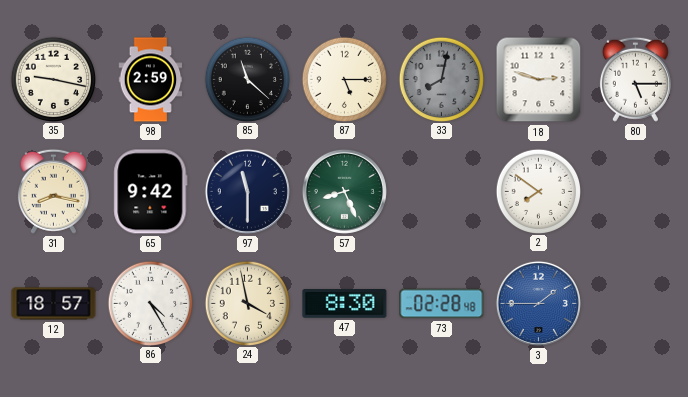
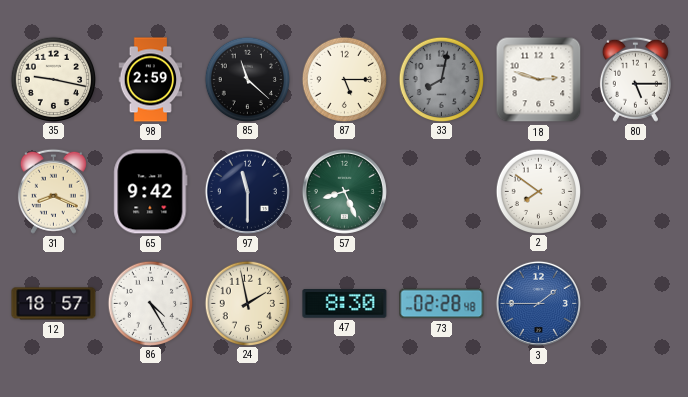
31: 8:17 -> 8:19
24: 3:58 -> 1:58
